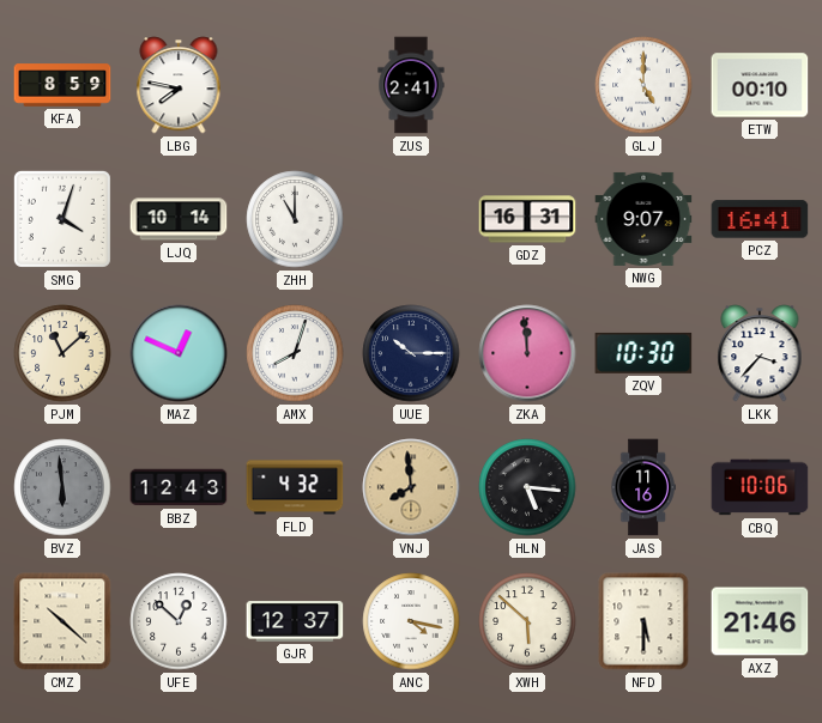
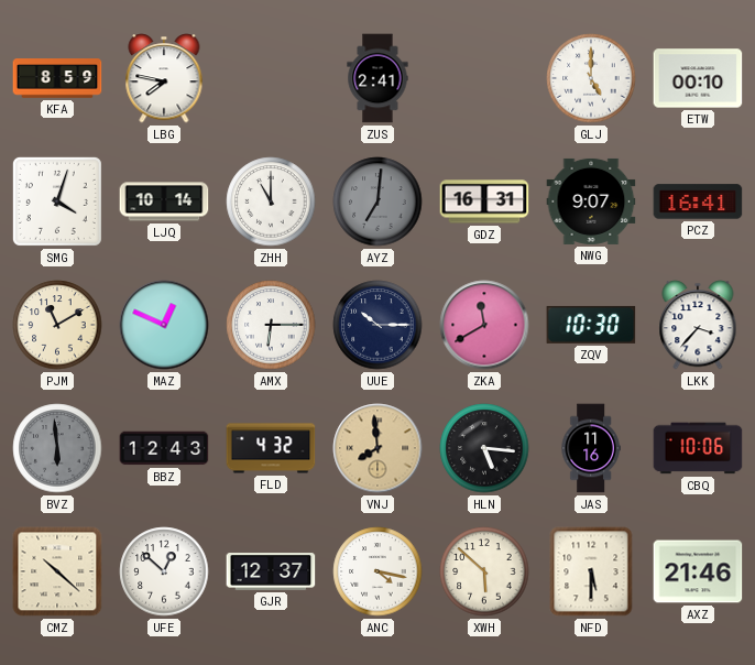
AYZ: none -> 7:01
PJM: 11:08 -> 11:10
AMX: 8:03 -> 6:15
ZKA: 11:59 -> 11:40
